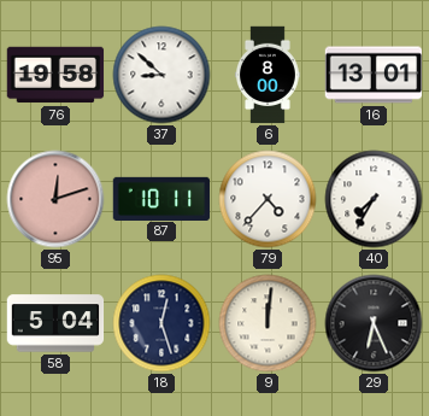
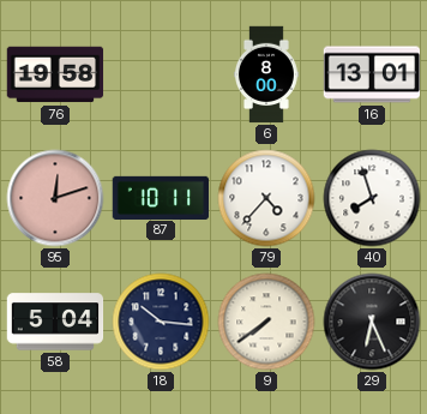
37: 8:52 -> none
40: 7:35 -> 7:57
18: 12:27 -> 10:16
9: 12:01 -> 7:39
